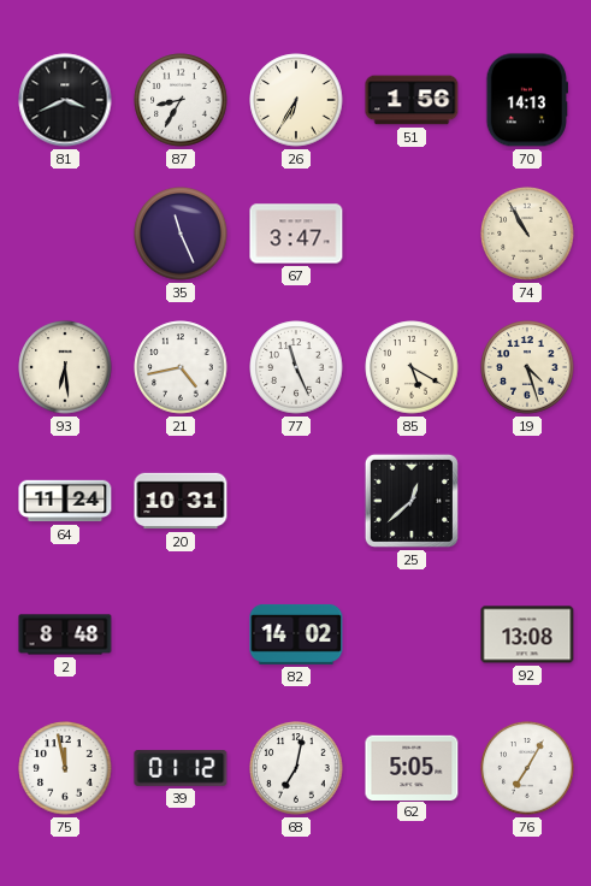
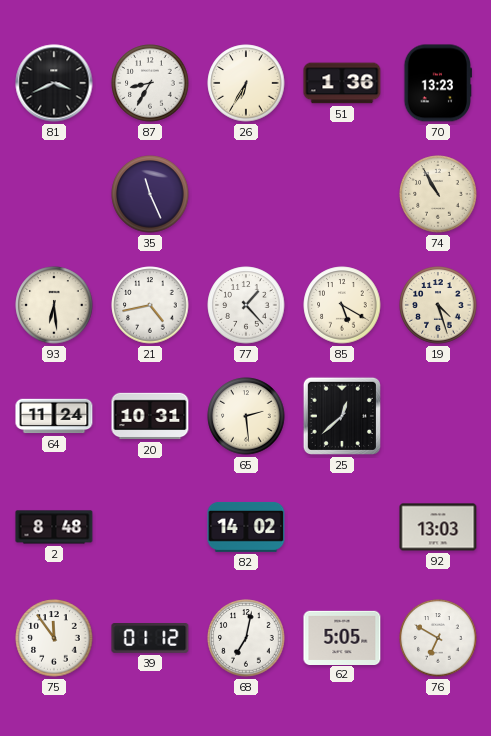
51: 1:56 -> 1:36
70: 14:13 -> 13:23
67: 3:47 -> none
77: 11:26 -> 1:23
65: none -> 2:29
92: 13:08 -> 13:03
75: 11:58 -> 11:54
76: 7:05 -> 6:50
